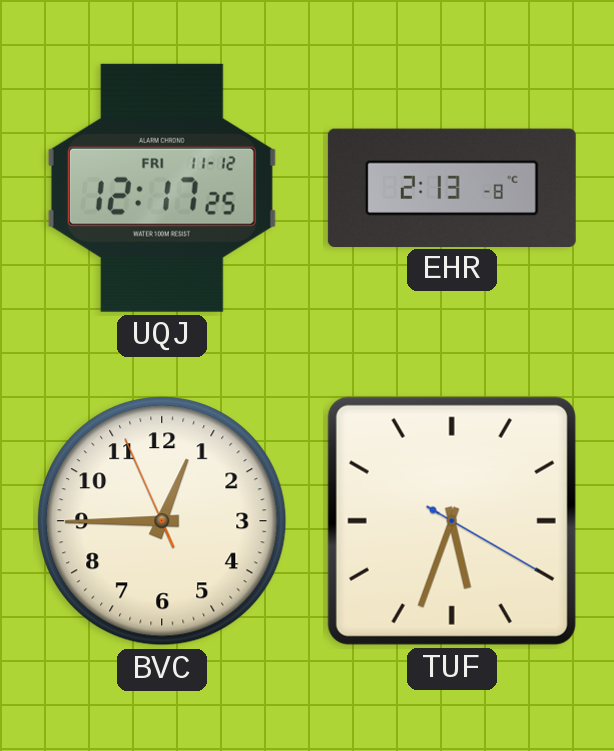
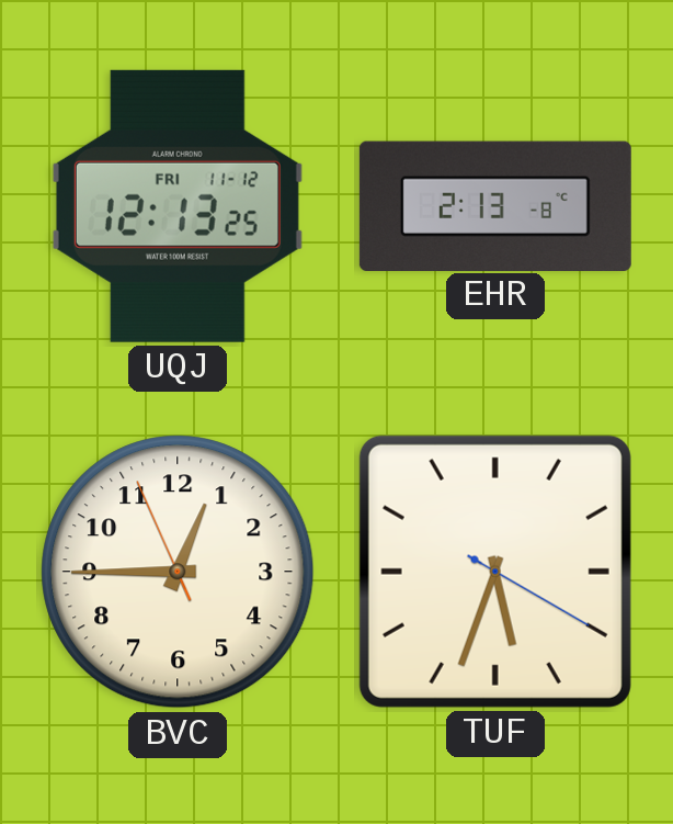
UQJ: 12:17 -> 12:13
